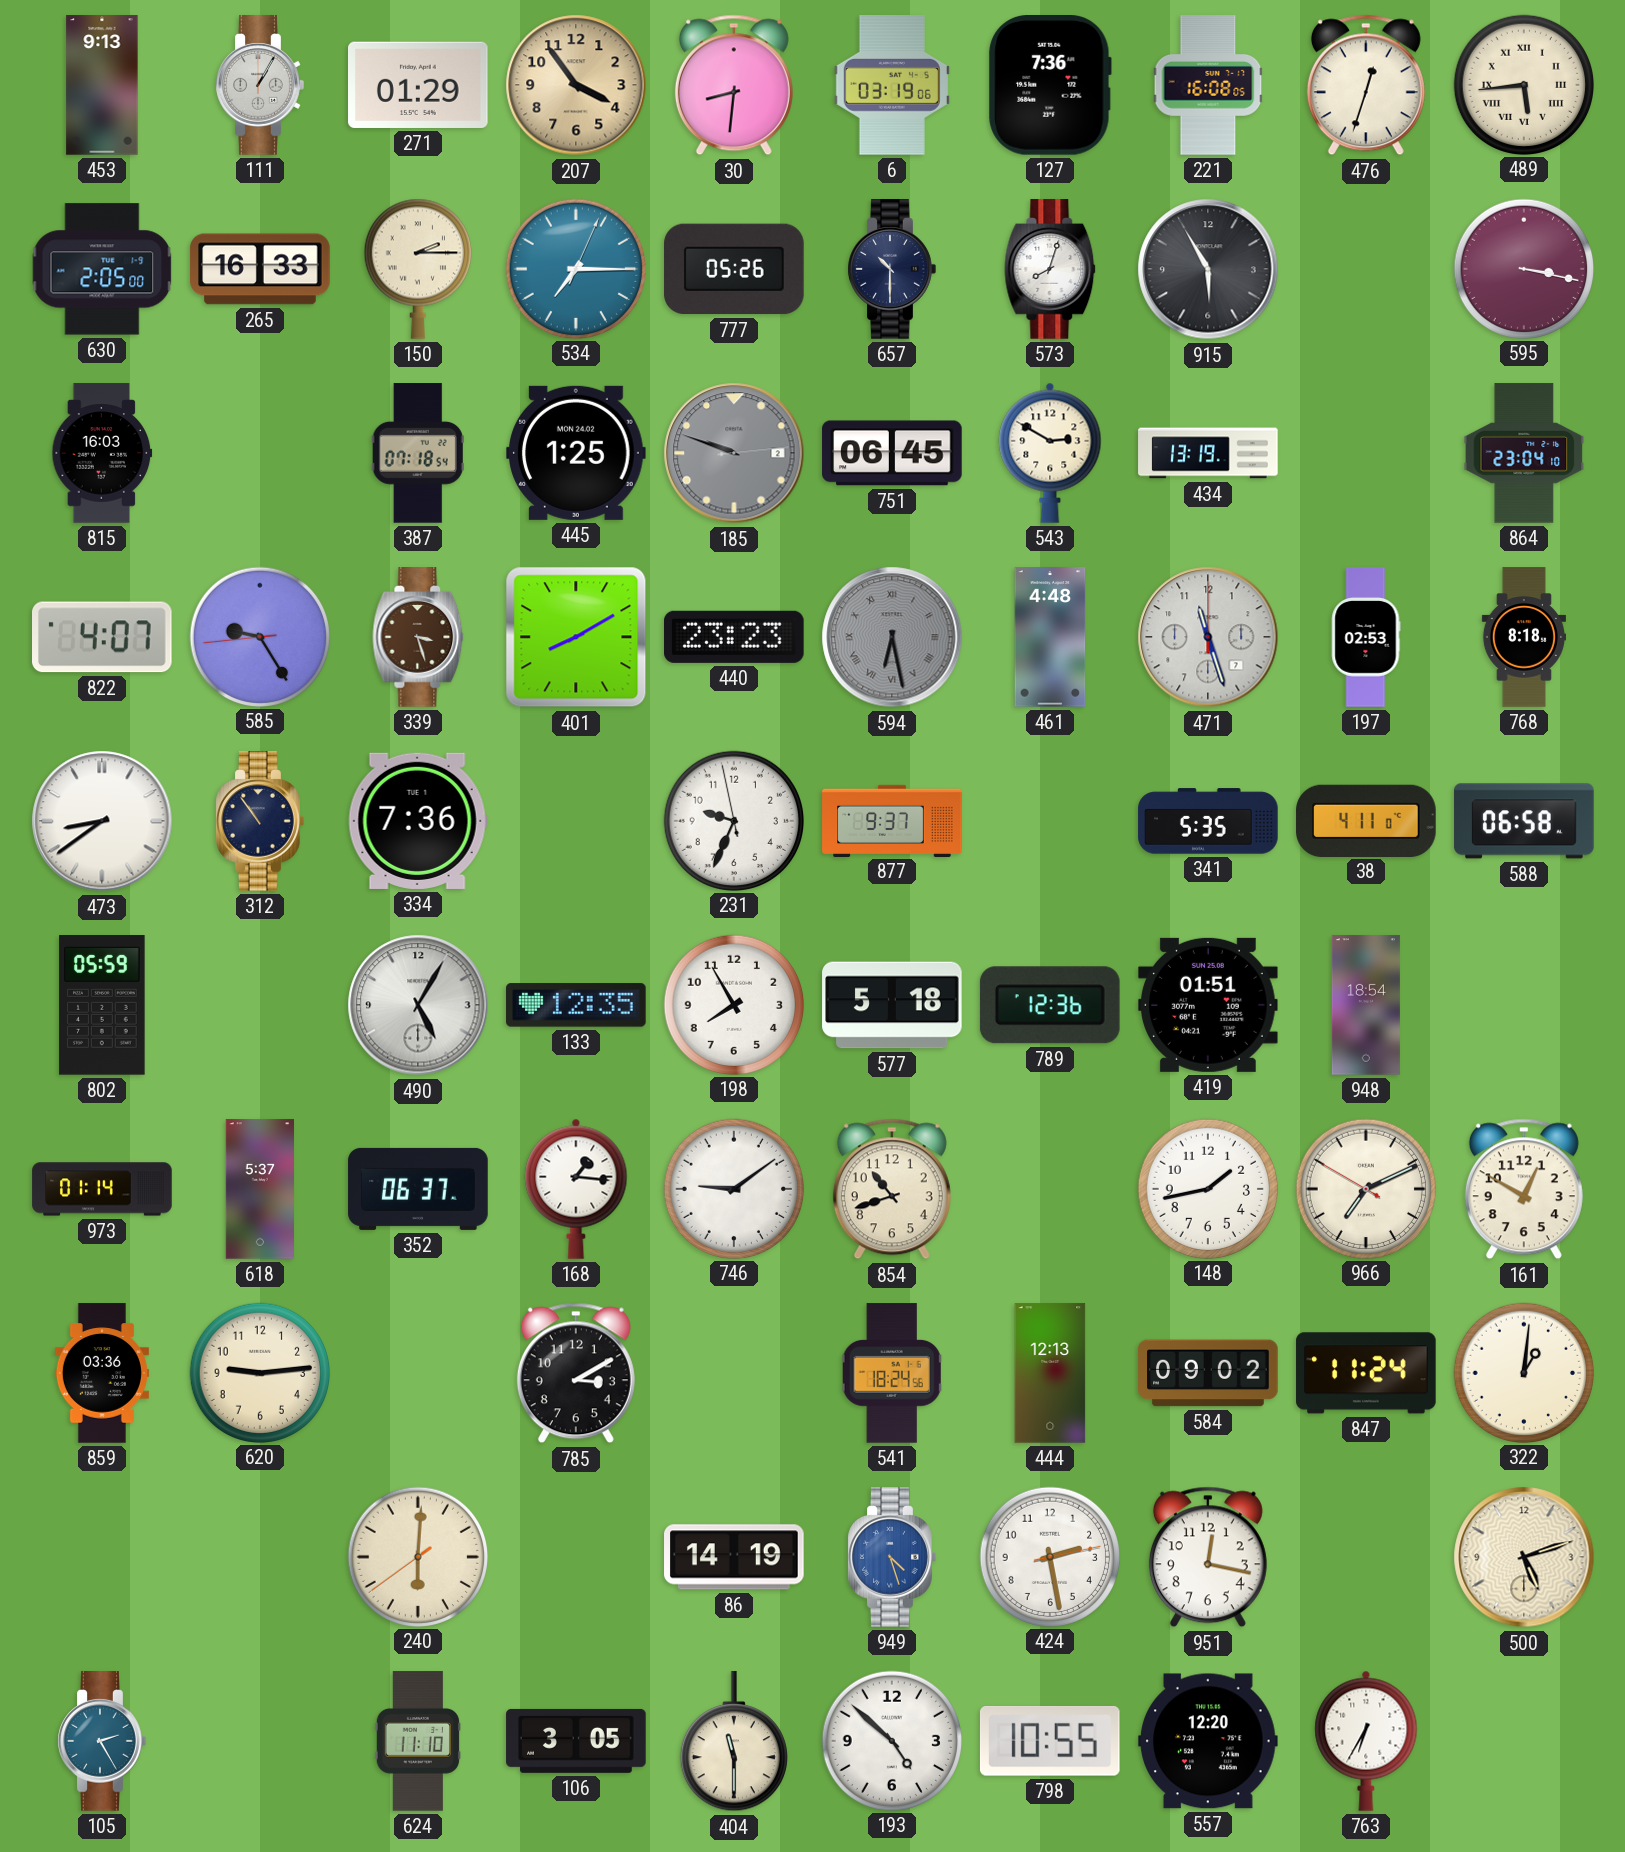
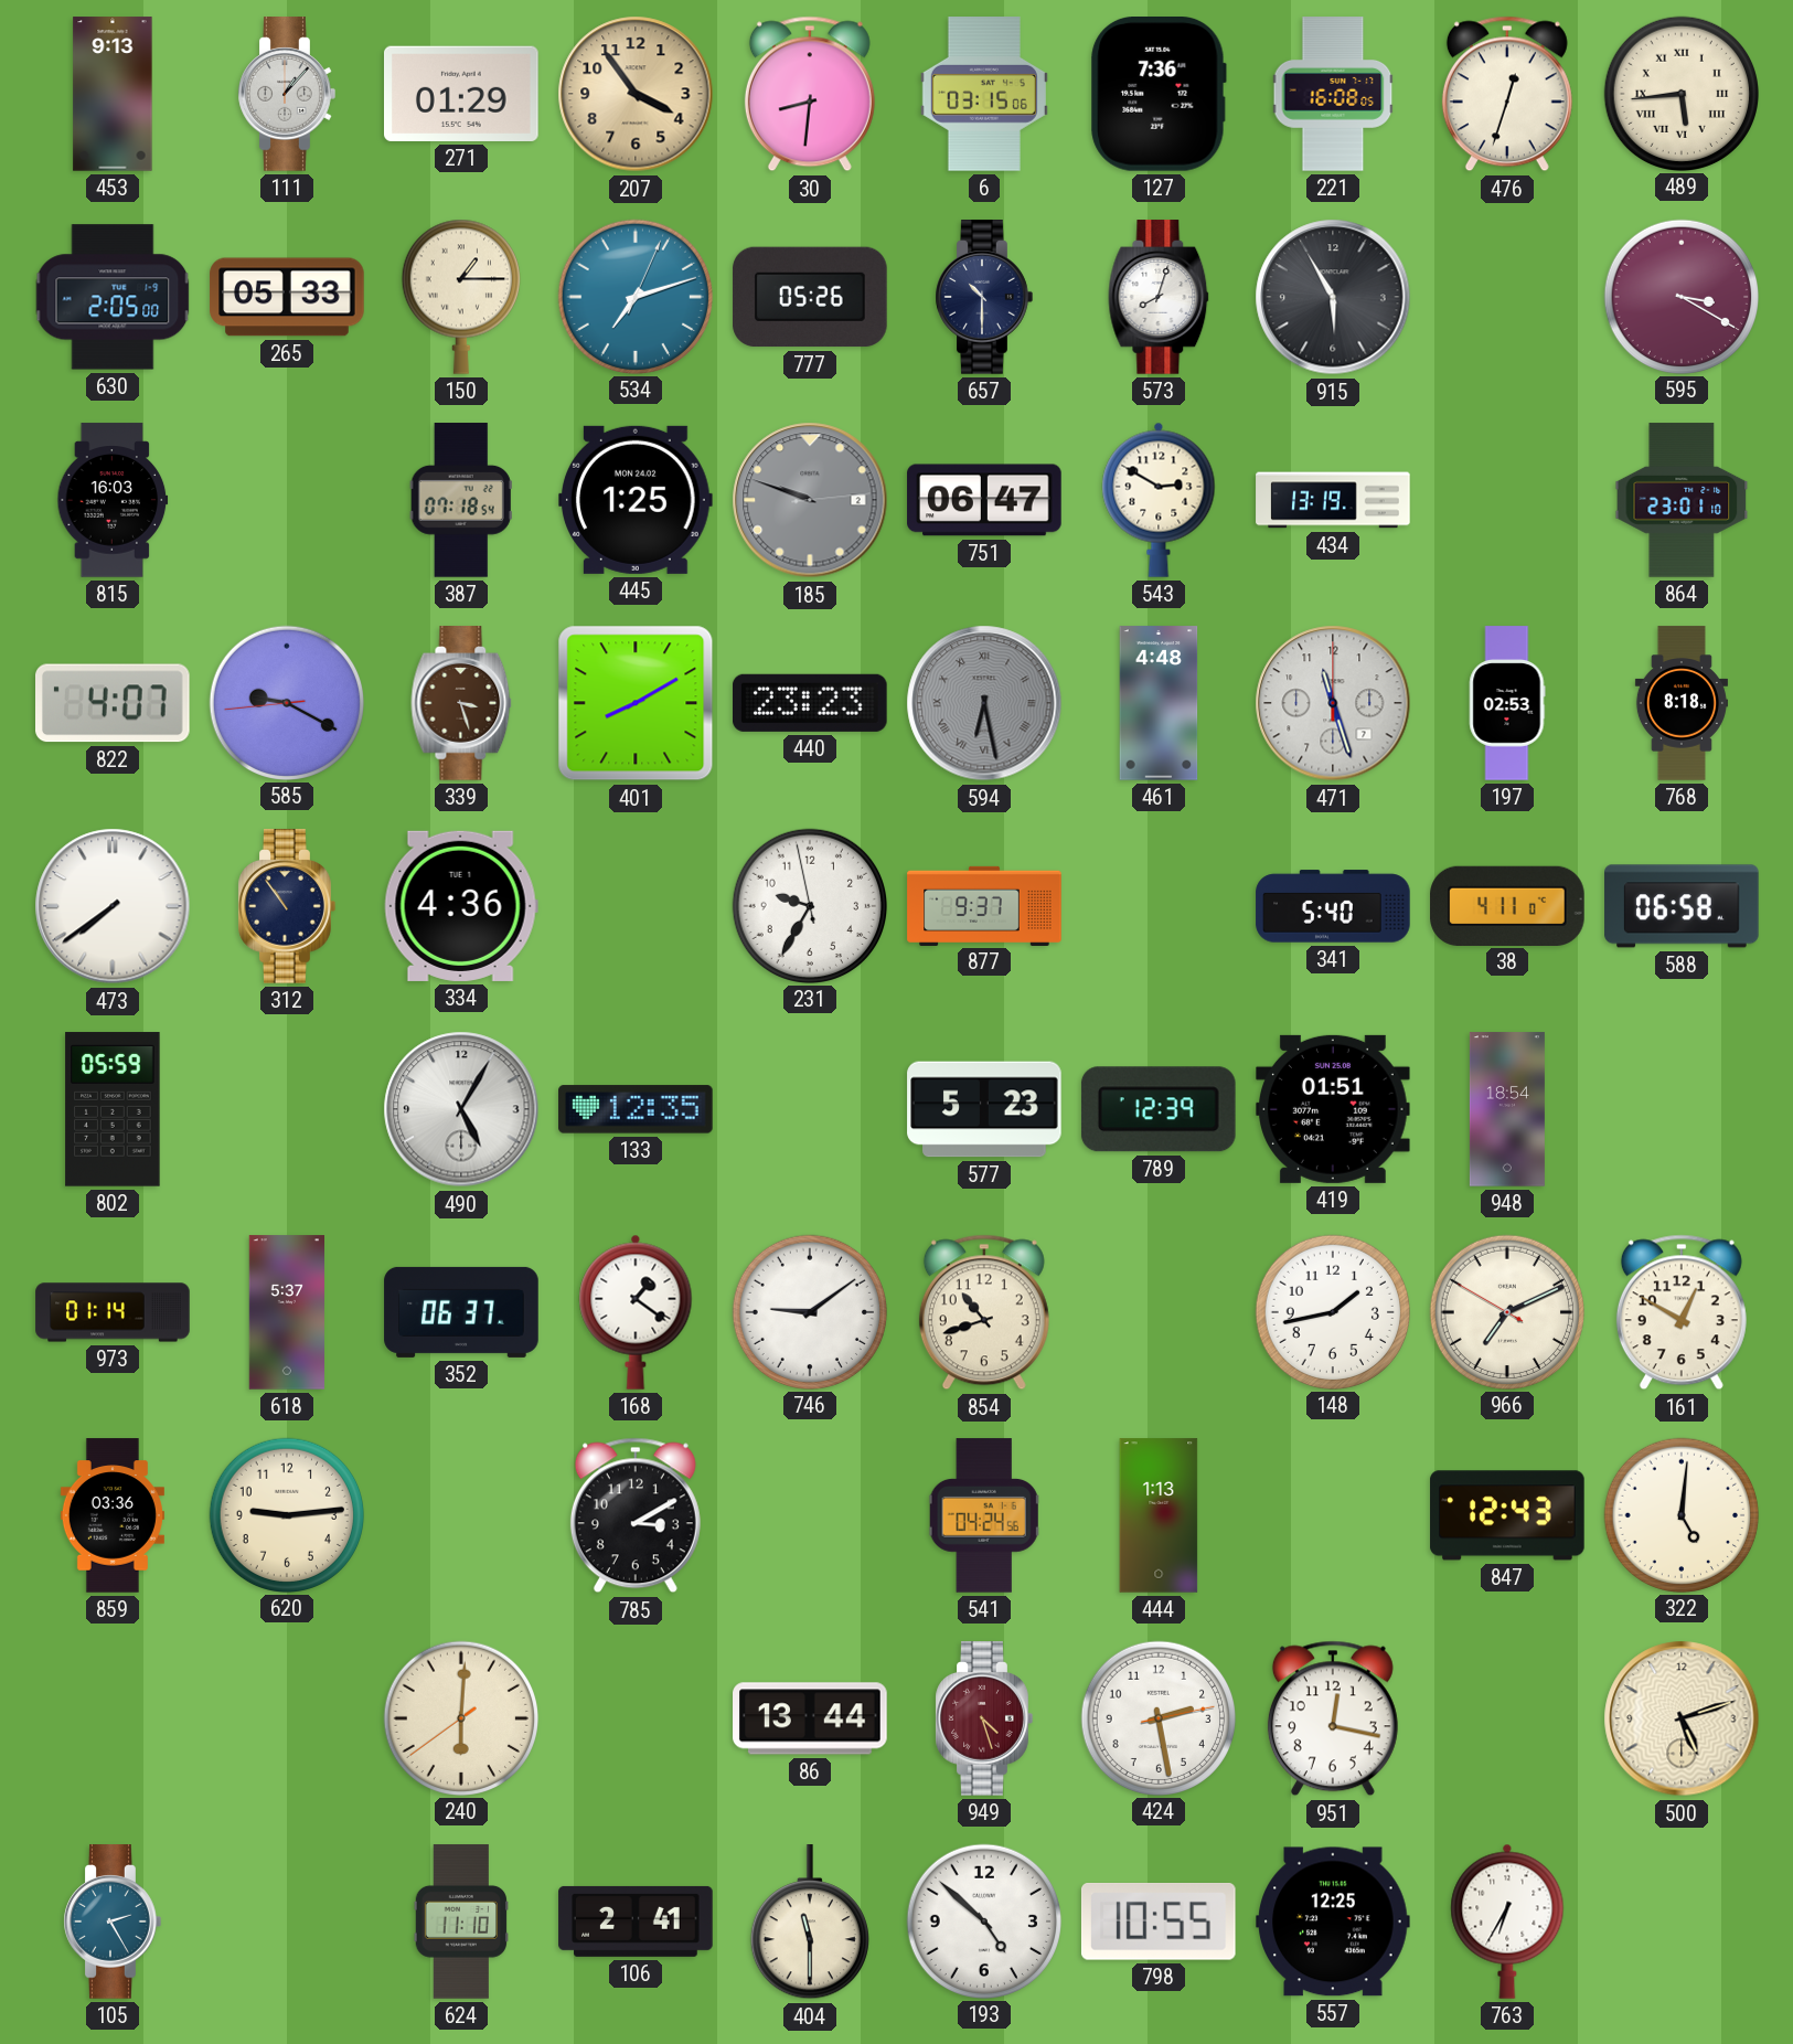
111: 1:05 -> 1:07
6: 03:19 -> 03:15
265: 16:33 -> 05:33
150: 2:15 -> 1:15
534: 7:15 -> 7:12
595: 3:17 -> 3:20
751: 06:45 -> 06:47
864: 23:04 -> 23:01
585: 9:24 -> 9:19
473: 8:39 -> 7:39
334: 7:36 -> 4:36
231: 9:33 -> 9:34
341: 5:35 -> 5:40
198: 7:55 -> none
577: 5:18 -> 5:23
789: 12:36 -> 12:39
168: 1:16 -> 1:21
541: 18:24 -> 04:24
444: 12:13 -> 1:13
584: 09:02 -> none
847: 11:24 -> 12:43
322: 1:01 -> 5:01
86: 14:19 -> 13:44
949 dial: blue -> burgundy
106: 3:05 -> 2:41
557: 12:20 -> 12:25
